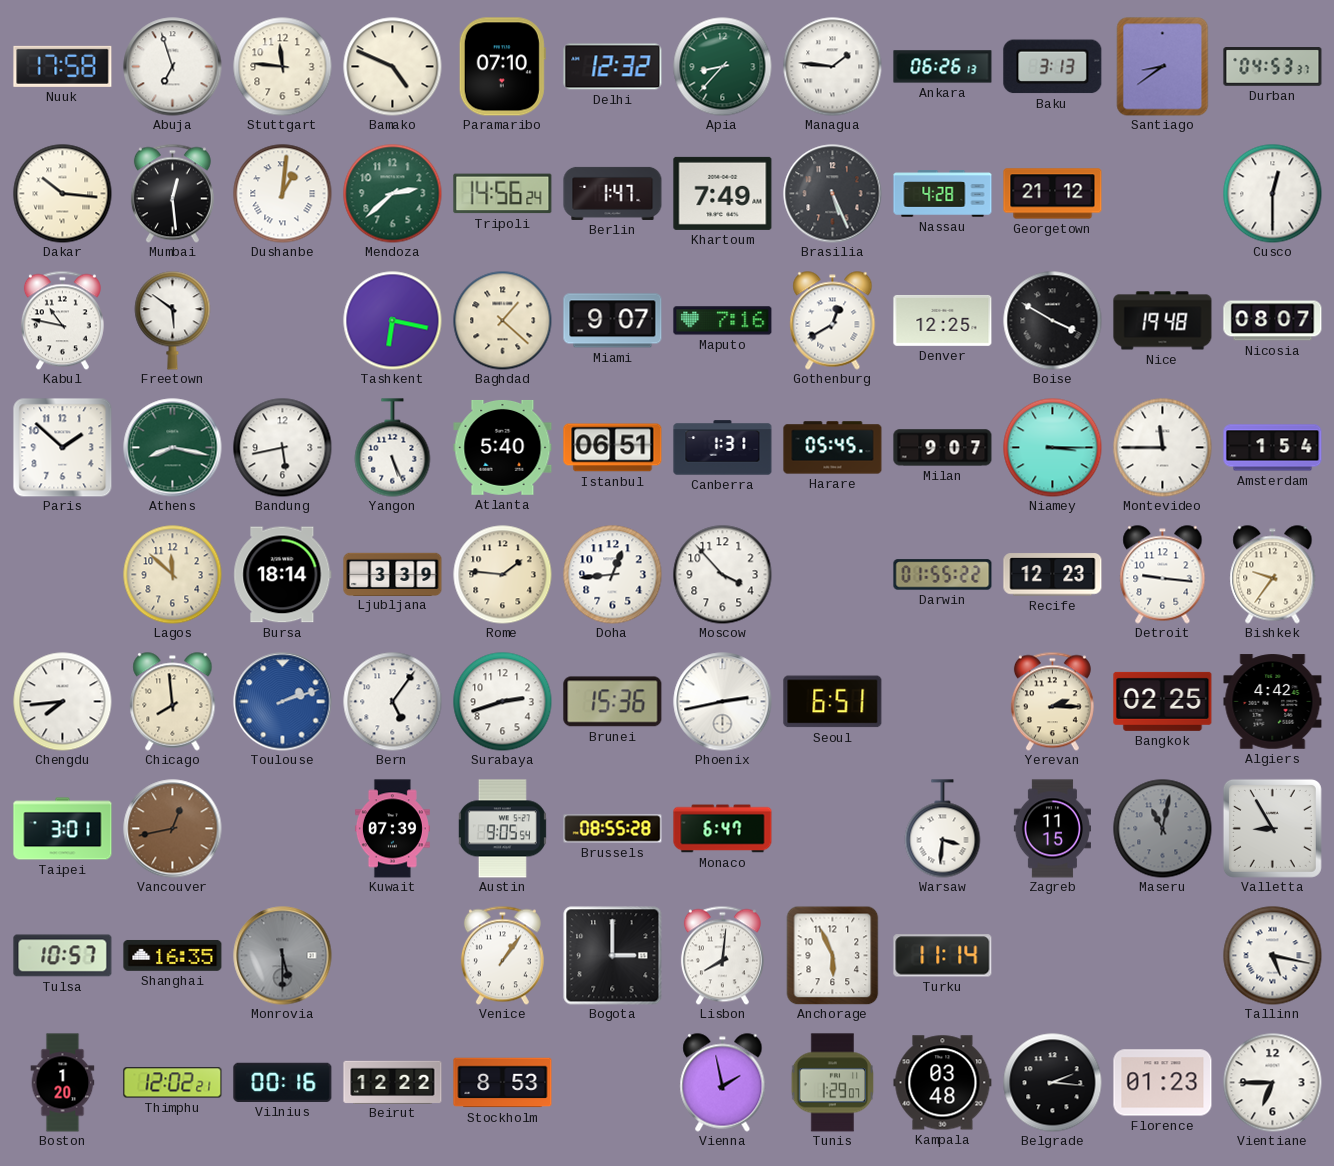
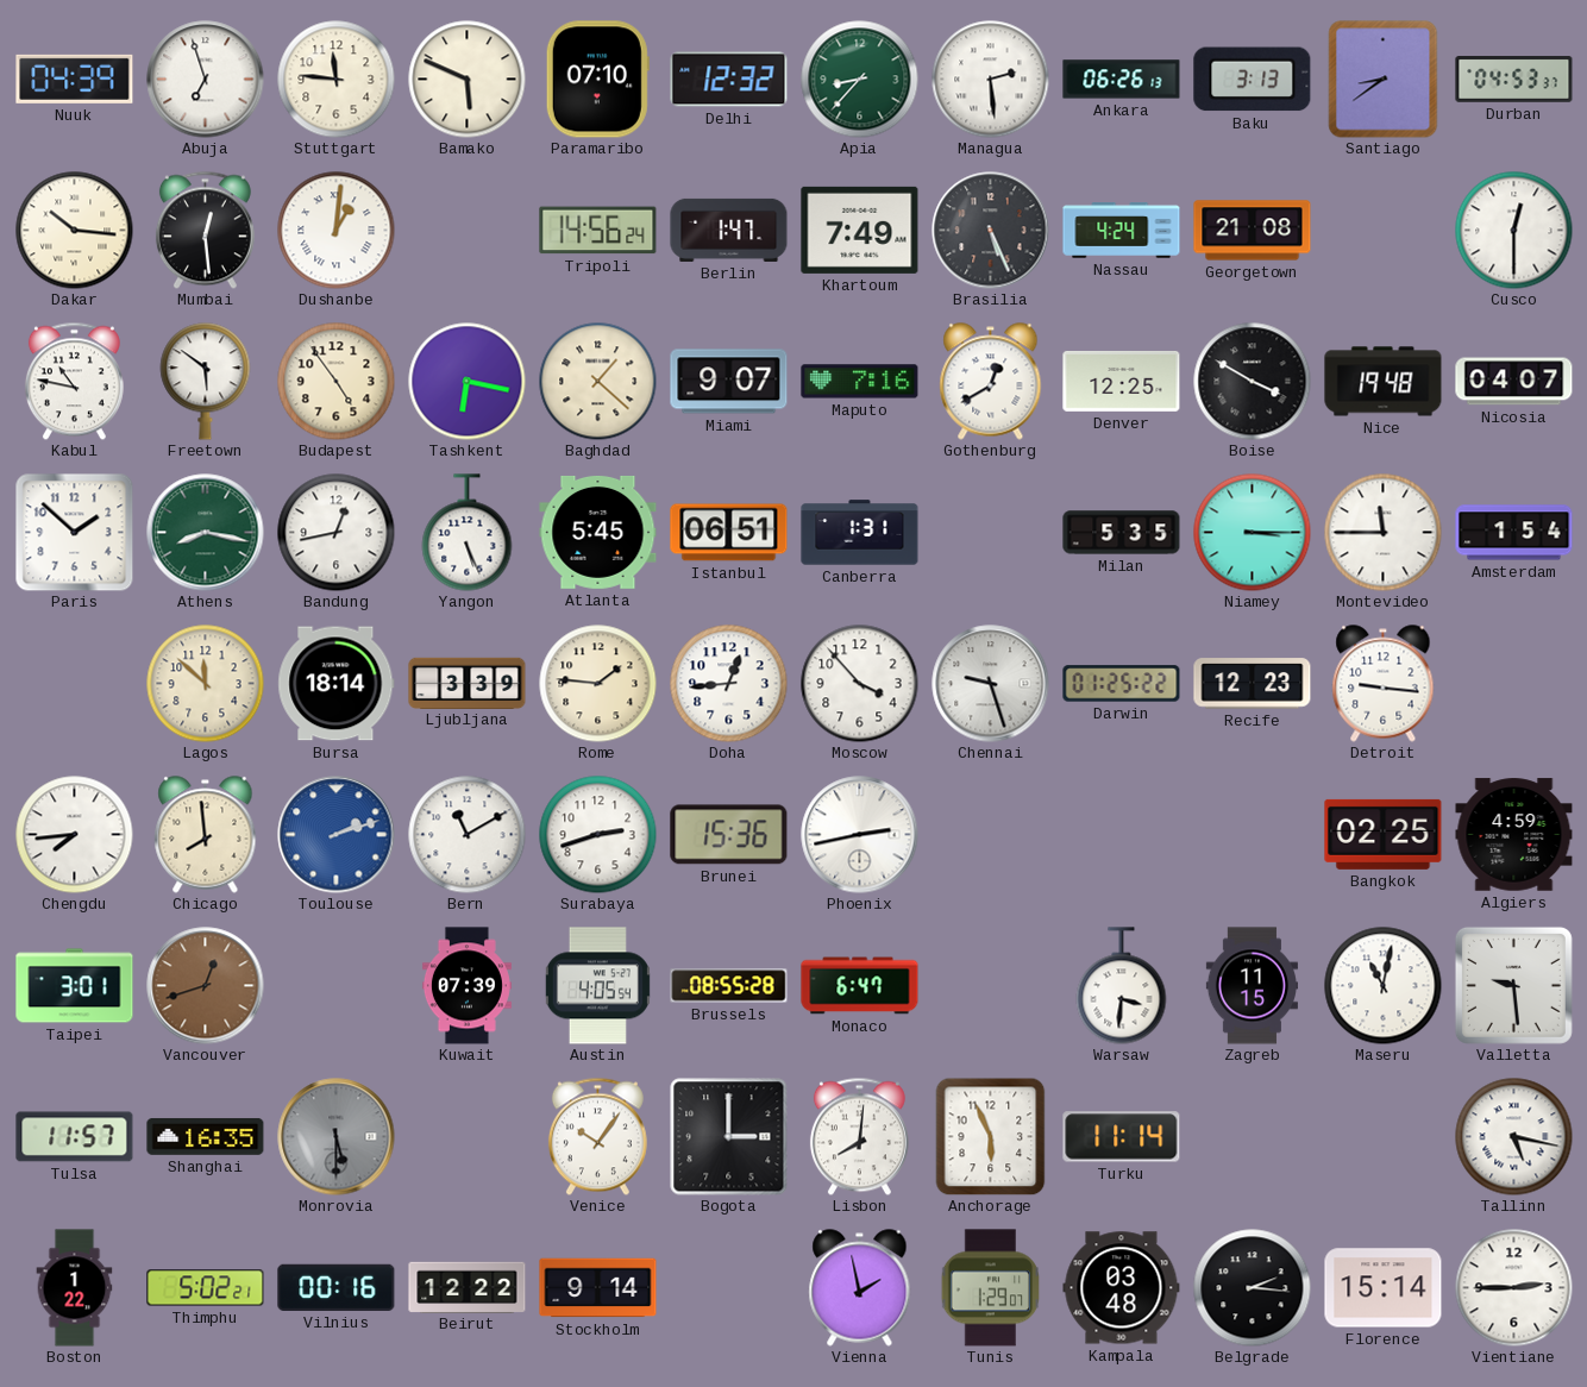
Nuuk: 17:58 -> 04:39
Bamako: 4:49 -> 5:49
Managua: 1:46 -> 2:29
Mendoza: 2:38 -> none
Nassau: 4:28 -> 4:24
Georgetown: 21:12 -> 21:08
Budapest: none -> 4:54
Nicosia: 08:07 -> 04:07
Bandung: 5:43 -> 12:43
Atlanta: 5:40 -> 5:45
Harare: 05:45 -> none
Milan: 9:07 -> 5:35
Chennai: none -> 9:27
Darwin: 01:55 -> 01:25
Bishkek: 9:36 -> none
Bern: 5:06 -> 11:10
Seoul: 6:51 -> none
Yerevan: 2:15 -> none
Algiers: 4:42 -> 4:59
Vancouver: 12:43 -> 12:42
Austin: 9:05 -> 4:05
Maseru dial: grey -> white
Valletta: 8:55 -> 9:29
Tulsa: 10:57 -> 11:57
Venice: 1:06 -> 10:06
Boston: 1:20 -> 1:22
Thimphu: 12:02 -> 5:02
Stockholm: 8:53 -> 9:14
Florence: 01:23 -> 15:14
Vientiane: 6:45 -> 2:45
